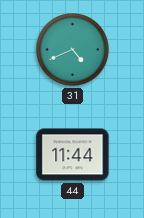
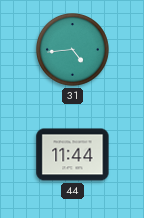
31: 4:41 -> 4:44
